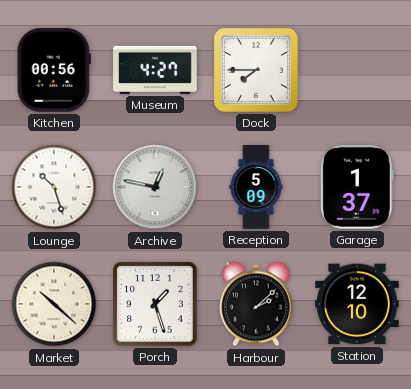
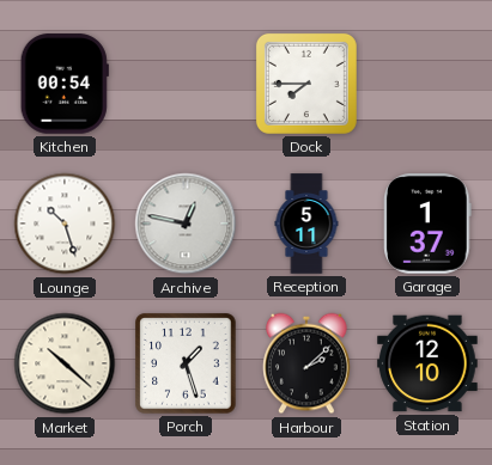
Kitchen: 00:56 -> 00:54
Museum: 4:27 -> none
Reception: 5:09 -> 5:11
